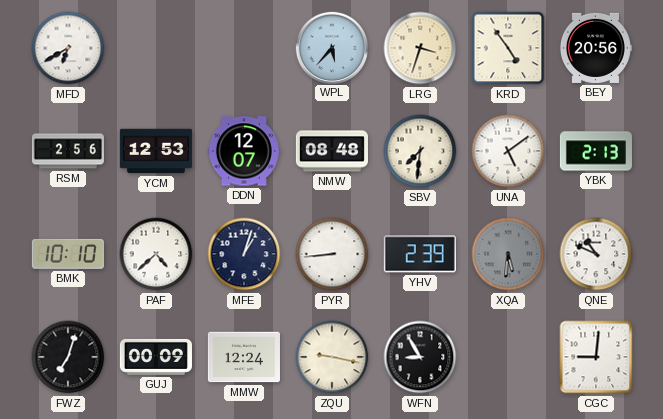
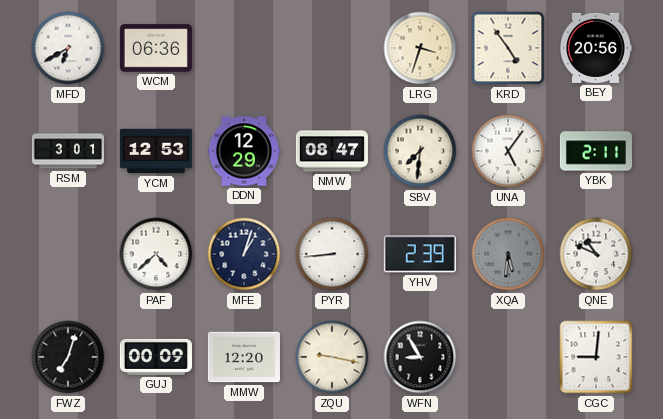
WCM: none -> 06:36
WPL: 5:37 -> none
RSM: 2:56 -> 3:01
DDN: 12:07 -> 12:29
NMW: 08:48 -> 08:47
UNA: 5:09 -> 5:06
YBK: 2:13 -> 2:11
BMK: 10:10 -> none
MMW: 12:24 -> 12:20
